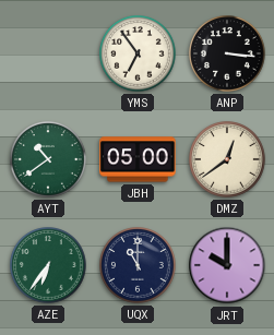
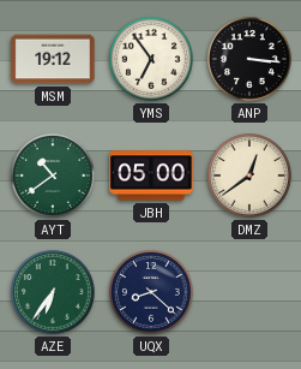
MSM: none -> 19:12
UQX: 11:00 -> 8:22
JRT: 10:00 -> none
